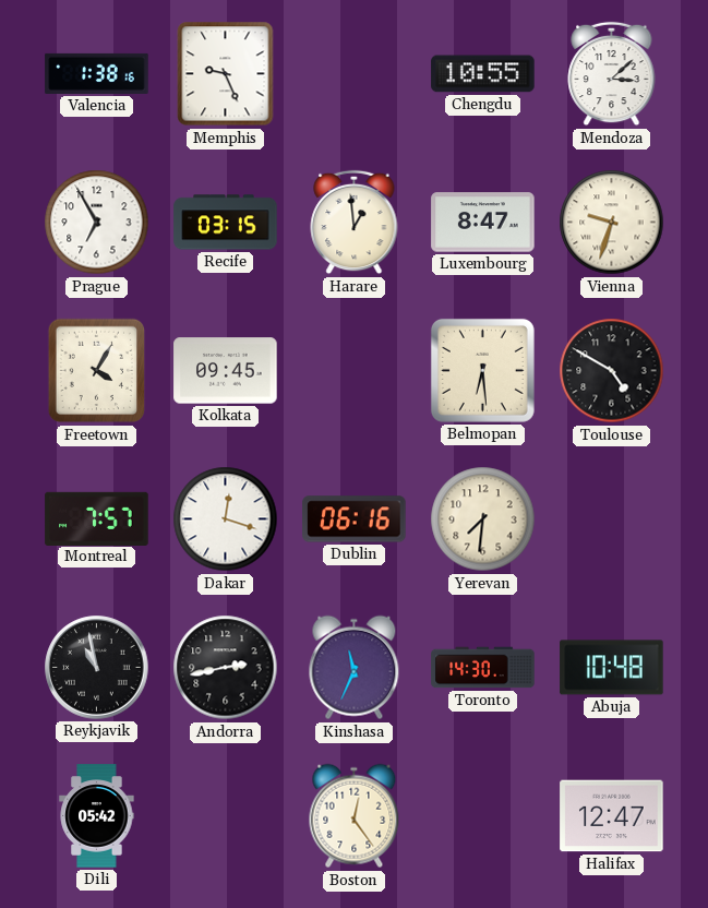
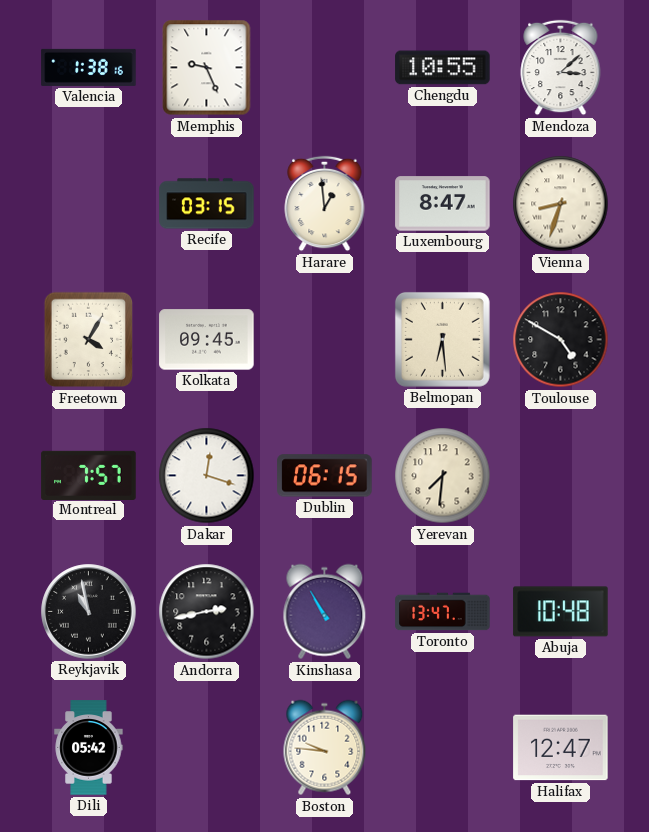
Prague: 6:55 -> none
Vienna: 9:33 -> 8:33
Dublin: 06:16 -> 06:15
Kinshasa: 11:34 -> 10:55
Toronto: 14:30 -> 13:47
Boston: 12:24 -> 9:46
